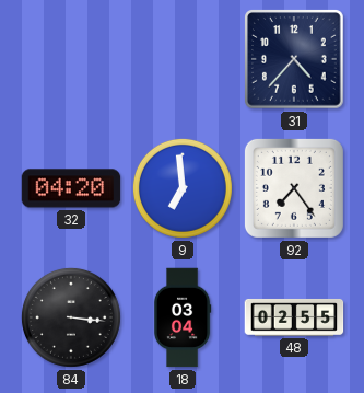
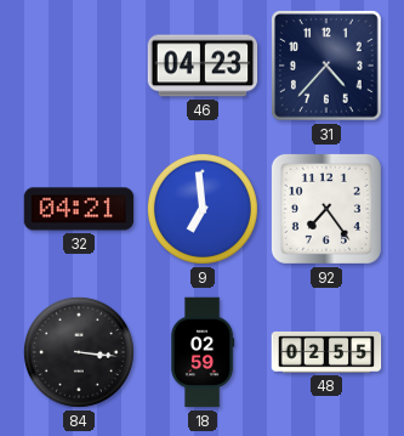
46: none -> 04:23
32: 04:20 -> 04:21
18: 03:04 -> 02:59
